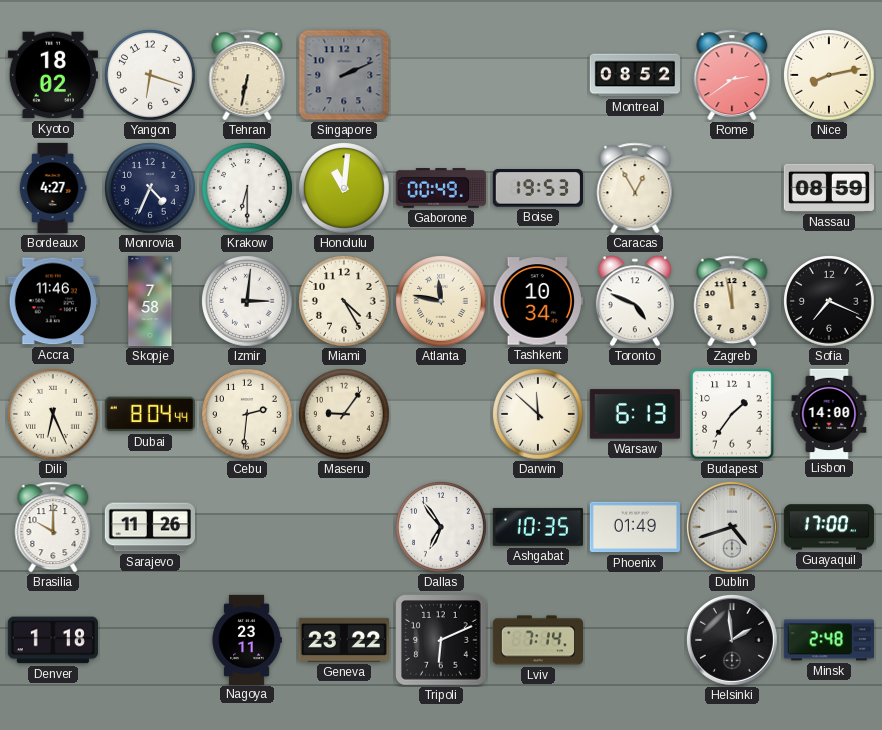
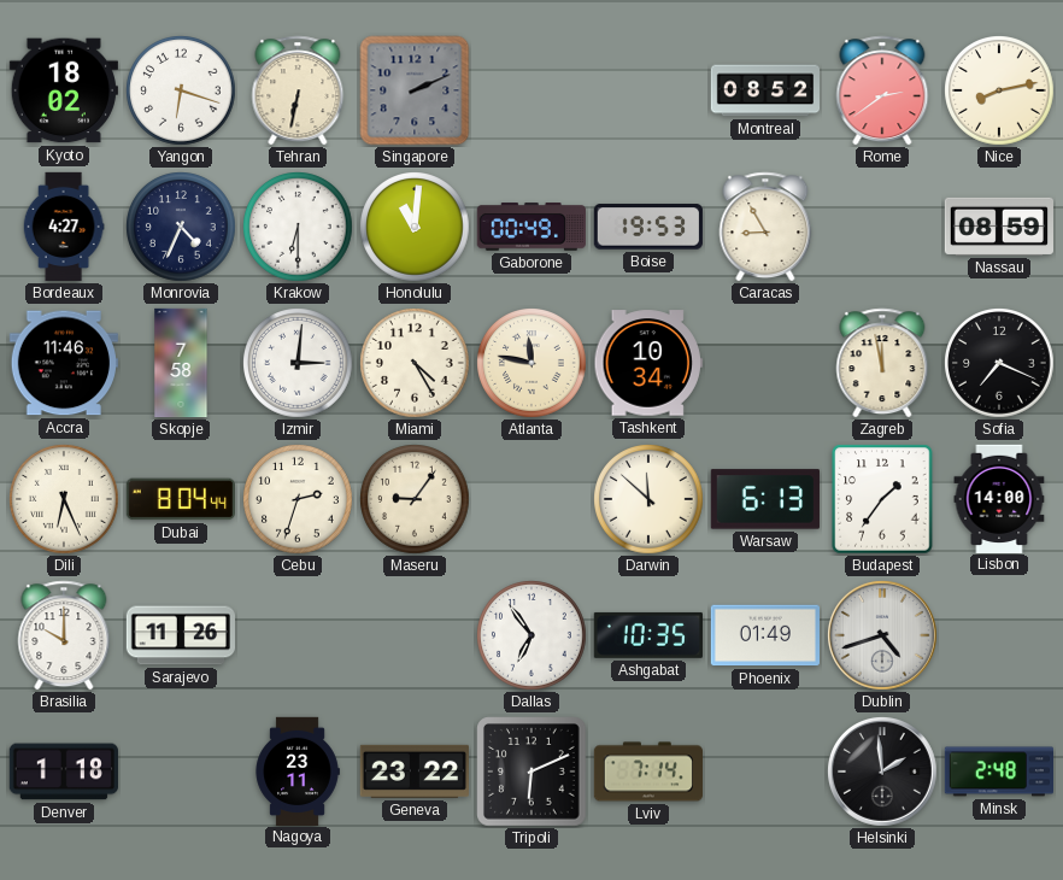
Caracas: 12:55 -> 8:55
Toronto: 4:49 -> none
Cebu: 2:31 -> 2:33
Guayaquil: 17:00 -> none
